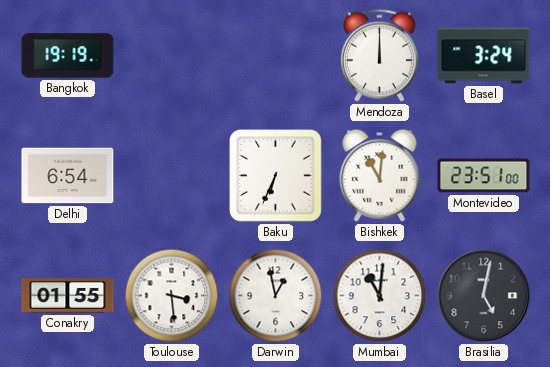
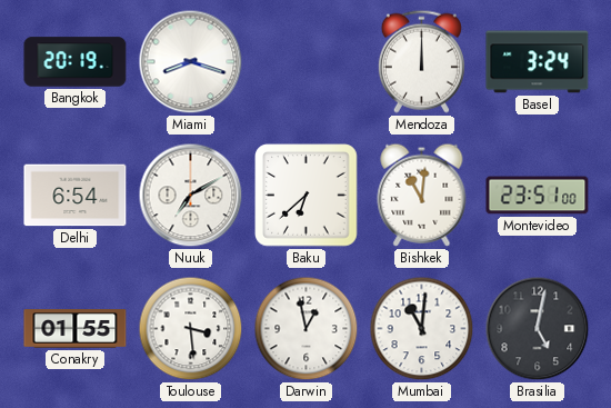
Bangkok: 19:19 -> 20:19
Miami: none -> 8:18
Nuuk: none -> 7:10
Baku: 6:34 -> 6:38
